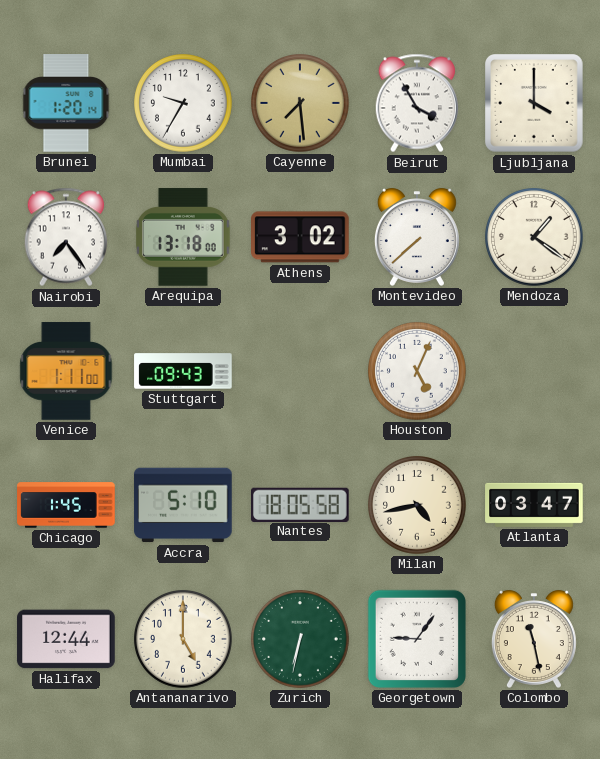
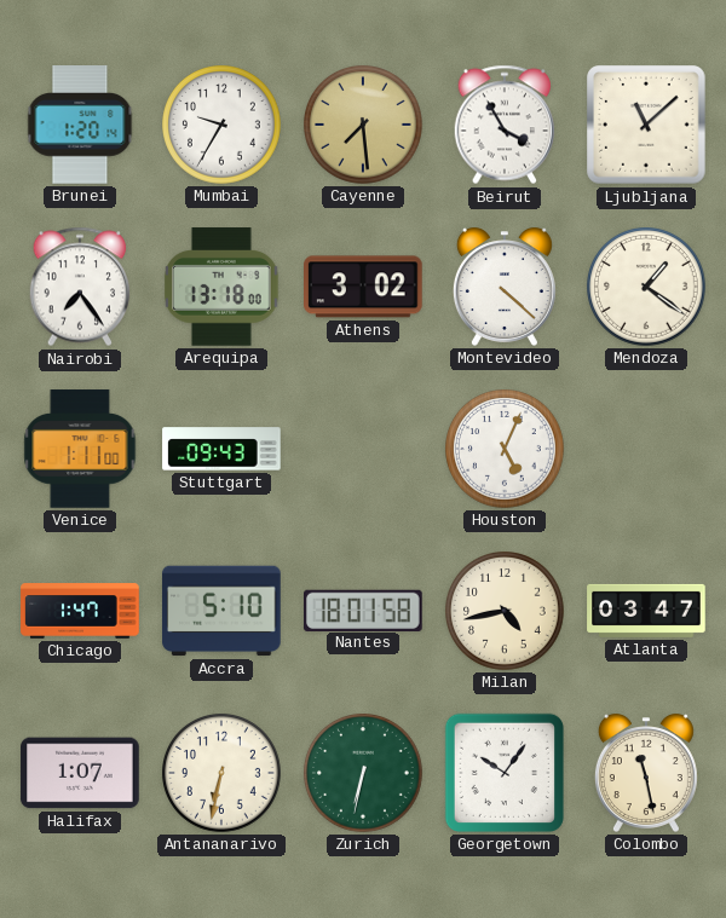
Ljubljana: 4:00 -> 11:08
Montevideo: 7:38 -> 4:22
Chicago: 1:45 -> 1:47
Nantes: 18:05 -> 18:01
Halifax: 12:44 -> 1:07
Antananarivo: 5:00 -> 6:32
Georgetown: 9:06 -> 10:06
